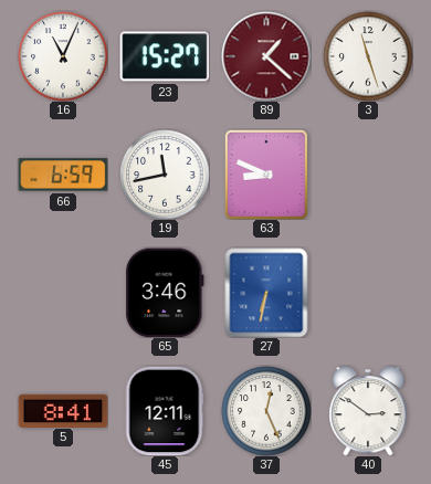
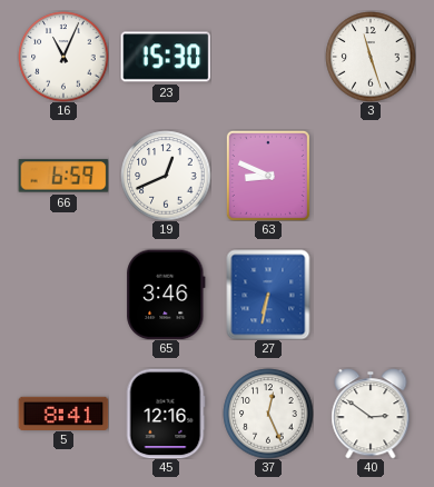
23: 15:27 -> 15:30
89: 1:22 -> none
19: 11:43 -> 12:41
45: 12:11 -> 12:16
